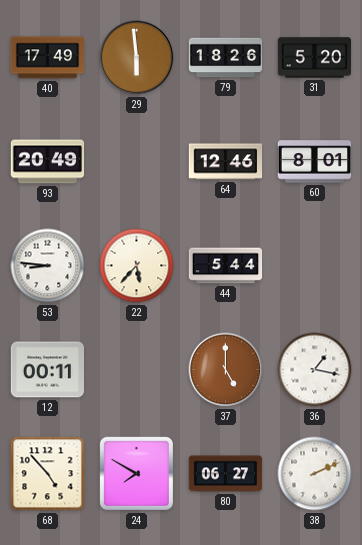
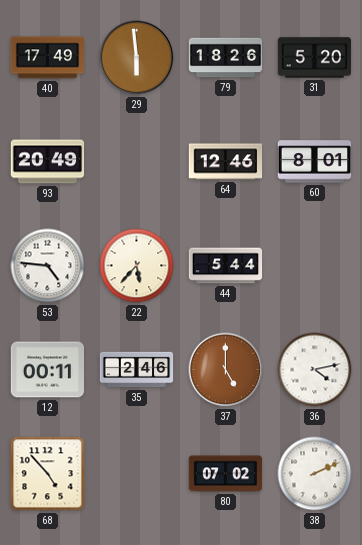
53: 8:46 -> 4:46
35: none -> 2:46
36: 1:17 -> 4:13
24: 7:50 -> none
80: 06:27 -> 07:02
